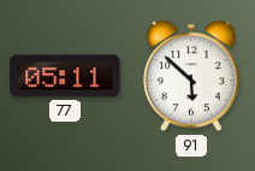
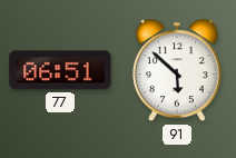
77: 05:11 -> 06:51
